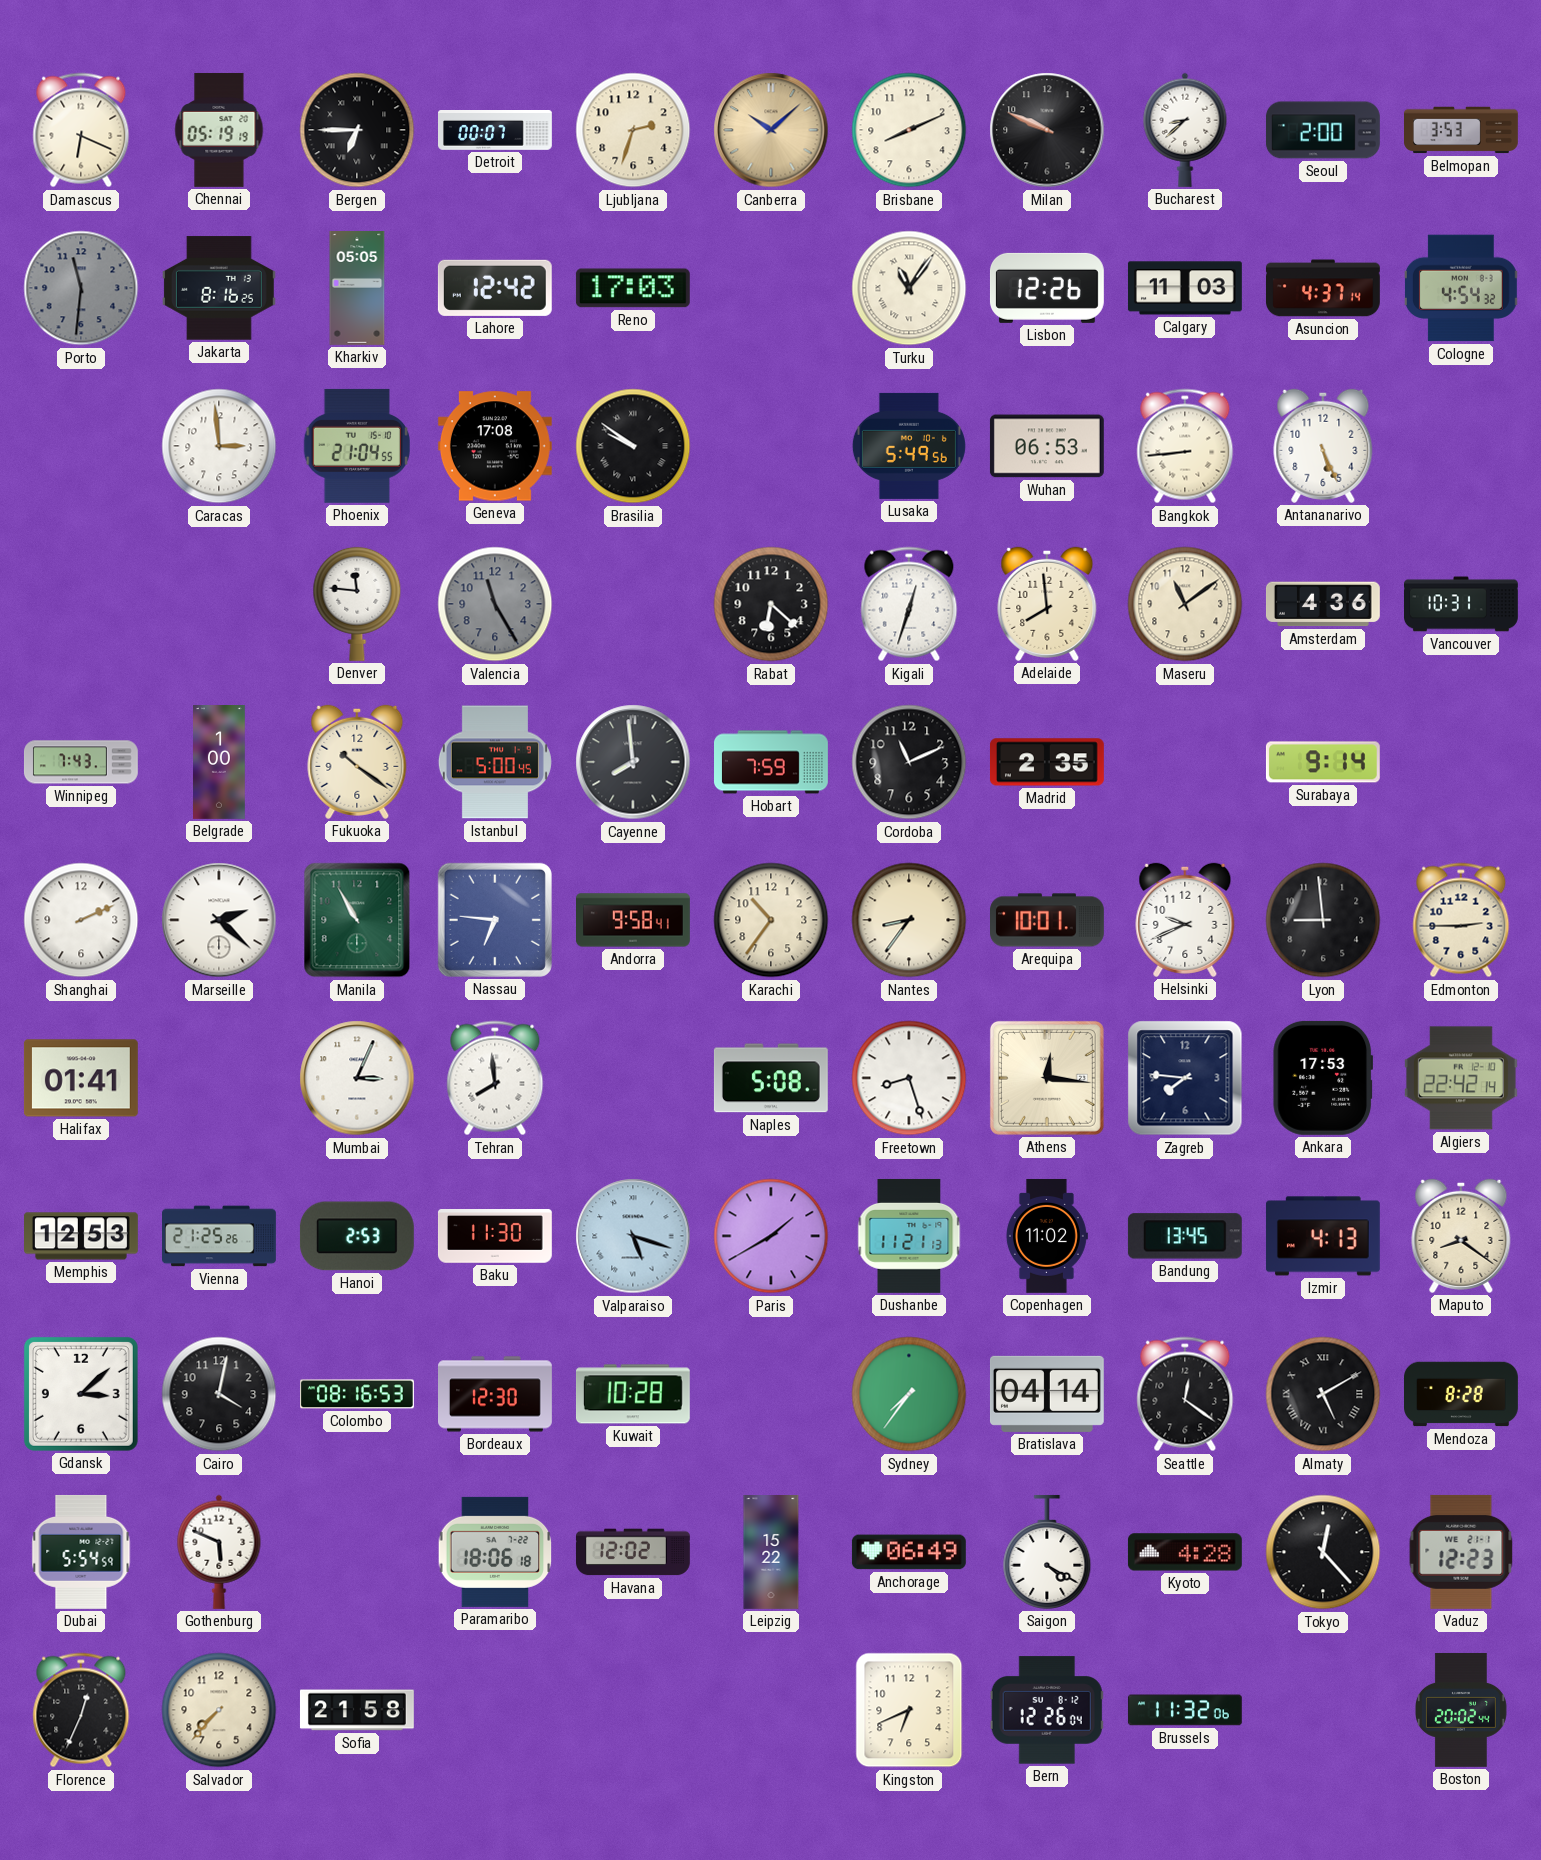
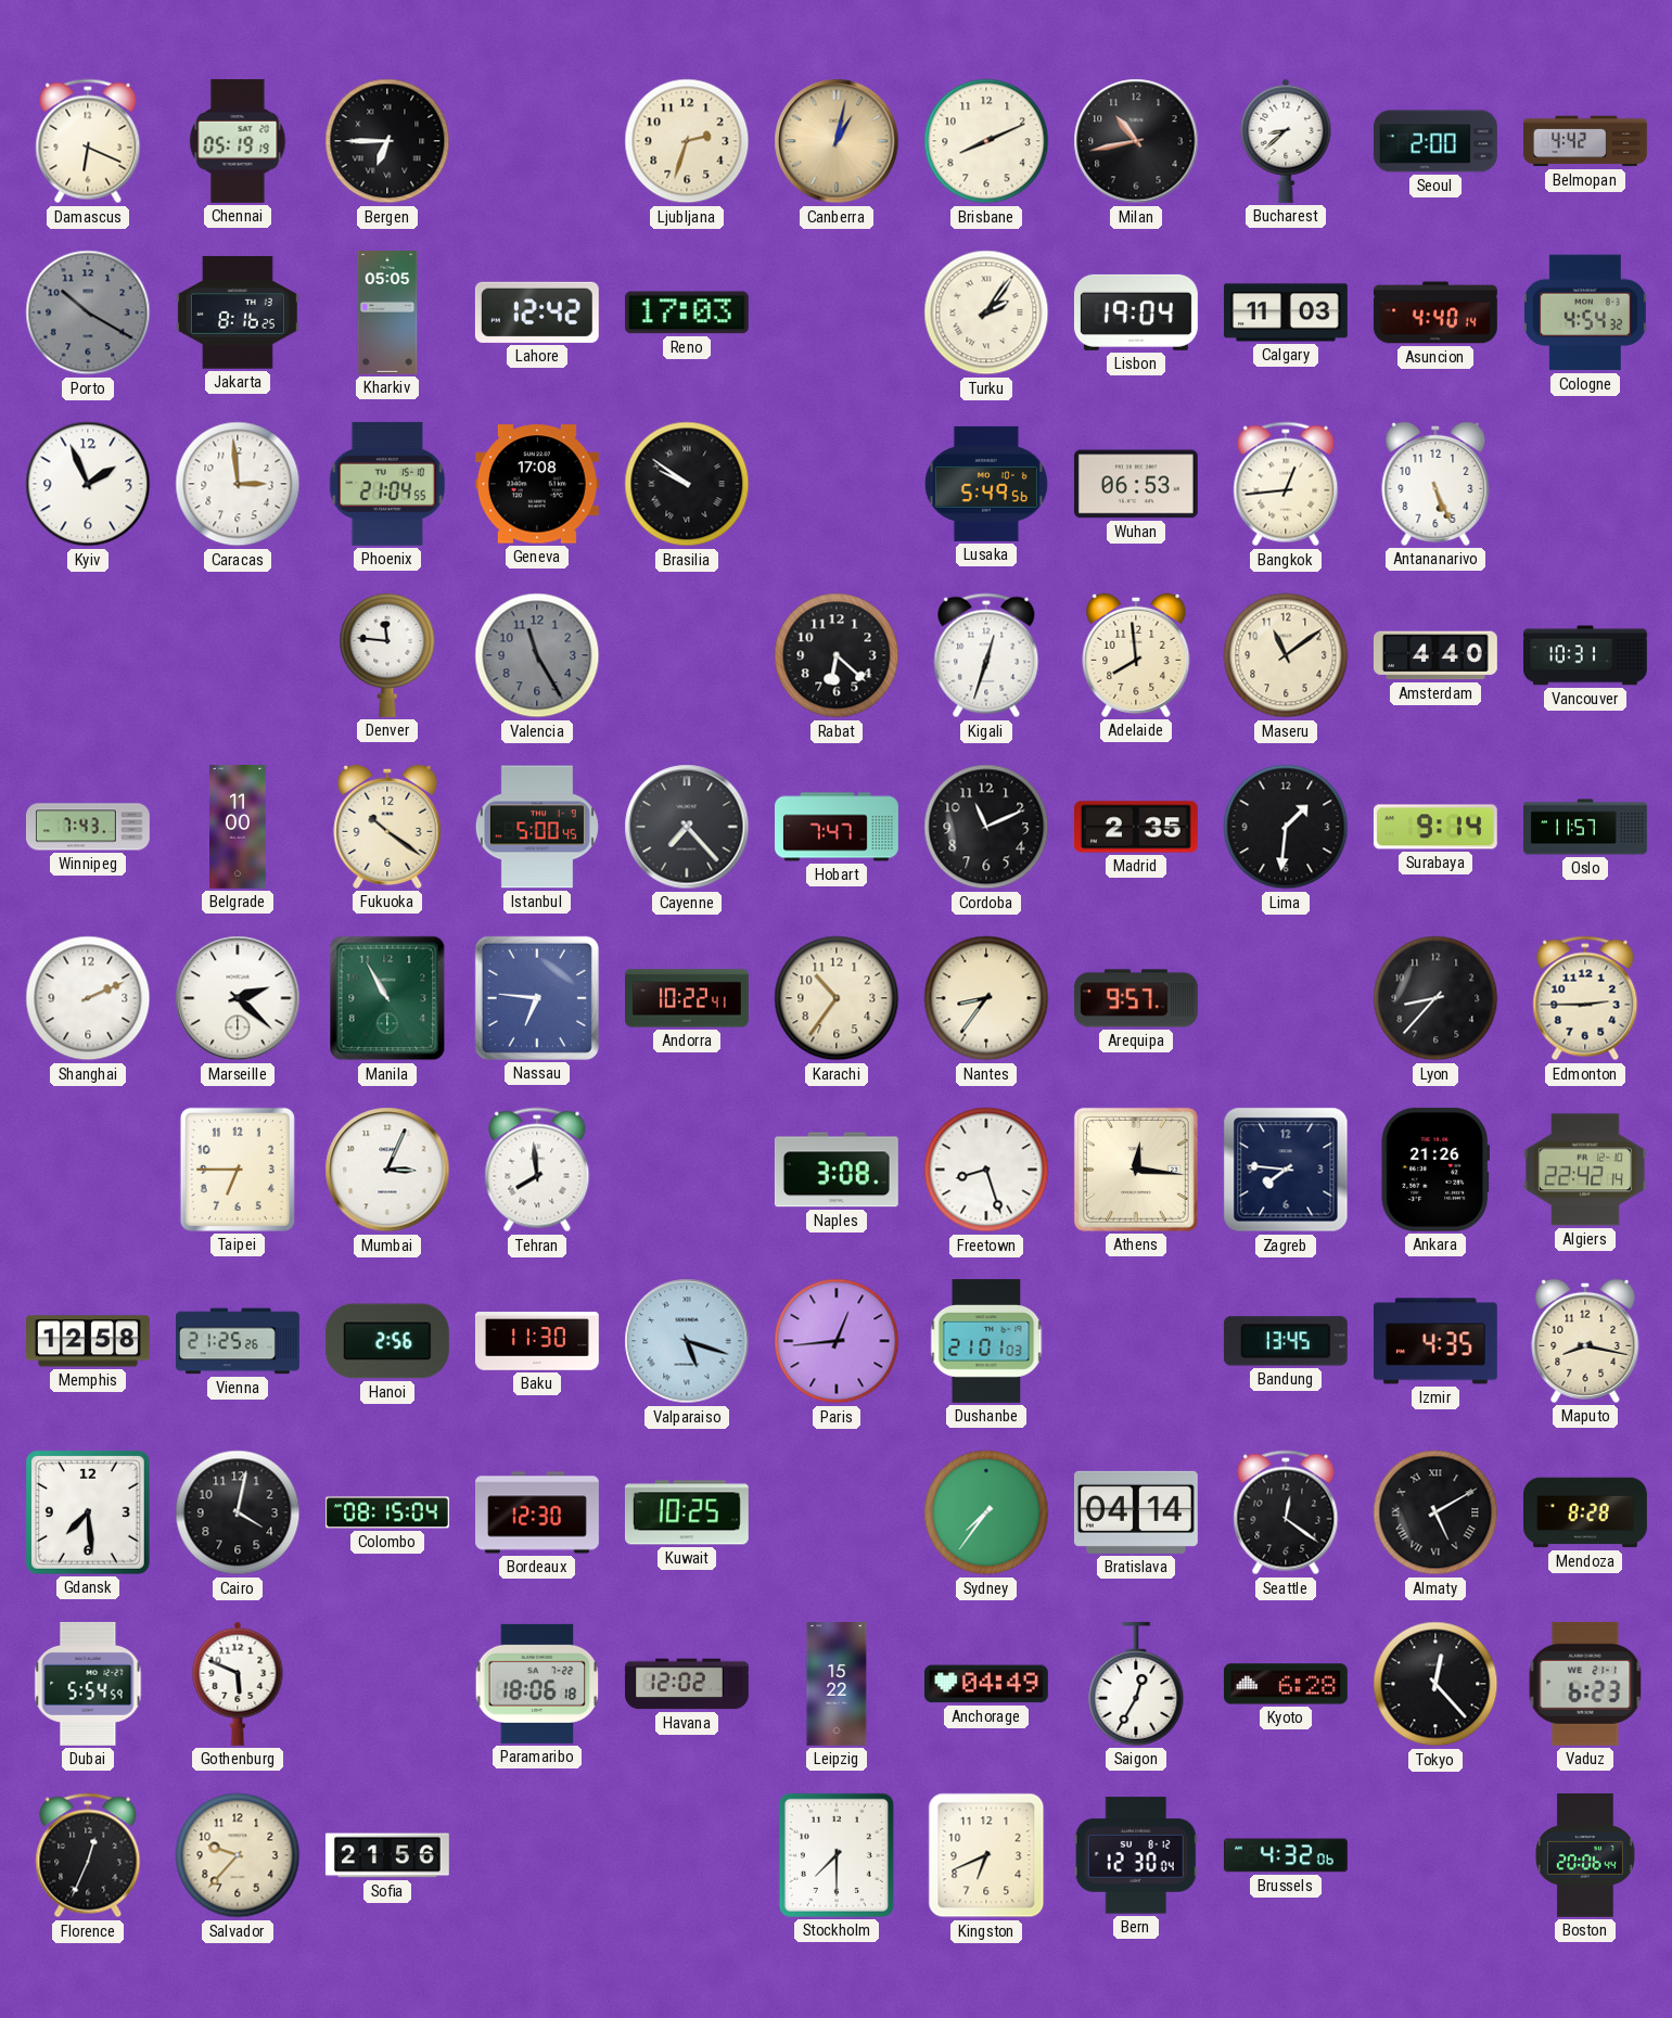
Detroit: 00:07 -> none
Canberra: 10:08 -> 1:02
Milan: 9:49 -> 10:43
Belmopan: 3:53 -> 4:42
Porto: 11:31 -> 10:20
Turku: 11:06 -> 2:06
Lisbon: 12:26 -> 19:04
Asuncion: 4:37 -> 4:40
Kyiv: none -> 1:56
Bangkok: 8:44 -> 12:44
Amsterdam: 4:36 -> 4:40
Belgrade: 1:00 -> 11:00
Cayenne: 7:59 -> 7:23
Hobart: 7:59 -> 7:47
Lima: none -> 1:31
Oslo: none -> 11:57
Andorra: 9:58 -> 10:22
Arequipa: 10:01 -> 9:57
Helsinki: 9:41 -> none
Lyon: 8:59 -> 8:37
Halifax: 01:41 -> none
Taipei: none -> 6:45
Naples: 5:08 -> 3:08
Ankara: 17:53 -> 21:26
Memphis: 12:53 -> 12:58
Hanoi: 2:53 -> 2:56
Paris: 1:40 -> 12:44
Dushanbe: 11:21 -> 21:01
Copenhagen: 11:02 -> none
Izmir: 4:13 -> 4:35
Maputo: 8:21 -> 8:17
Gdansk: 3:08 -> 7:29
Colombo: 08:16 -> 08:15
Kuwait: 10:28 -> 10:25
Anchorage: 06:49 -> 04:49
Saigon: 4:20 -> 12:35
Kyoto: 4:28 -> 6:28
Vaduz: 12:23 -> 6:23
Salvador: 7:37 -> 9:37
Sofia: 21:58 -> 21:56
Stockholm: none -> 7:30
Bern: 12:26 -> 12:30
Brussels: 11:32 -> 4:32
Boston: 20:02 -> 20:06
